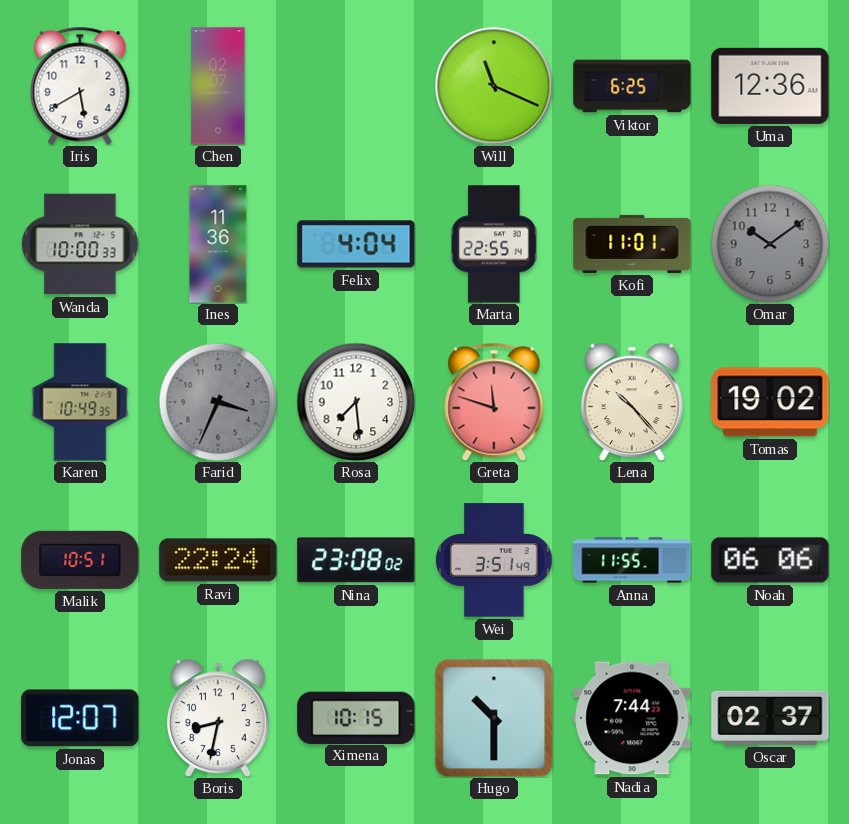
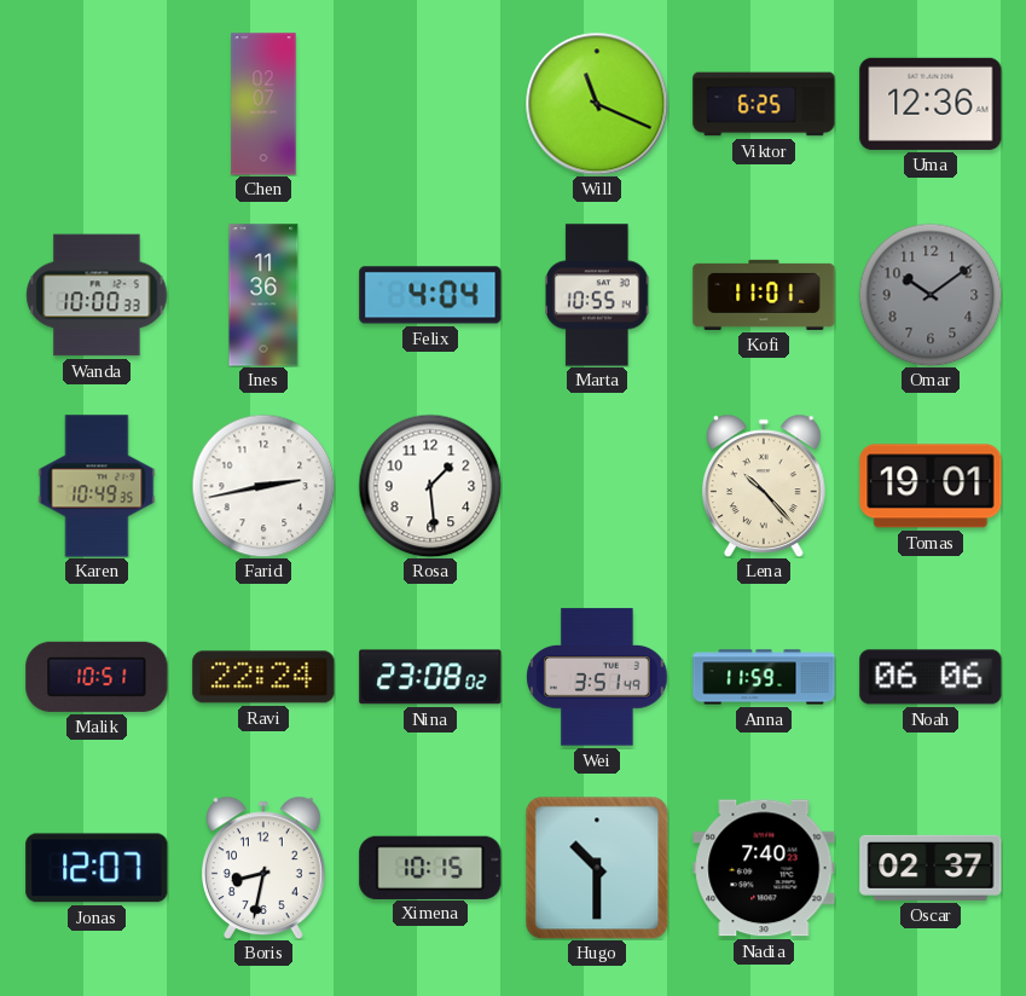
Iris: 5:40 -> none
Marta: 22:55 -> 10:55
Farid: 3:34 -> 2:43
Farid dial: grey -> white
Rosa: 7:29 -> 1:29
Greta: 11:48 -> none
Tomas: 19:02 -> 19:01
Anna: 11:55 -> 11:59
Nadia: 7:44 -> 7:40
